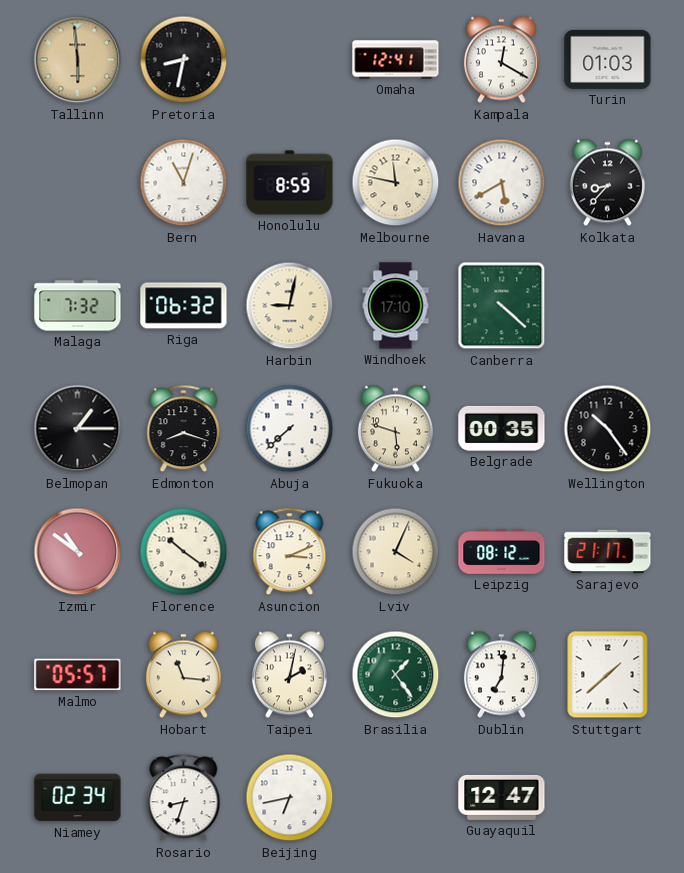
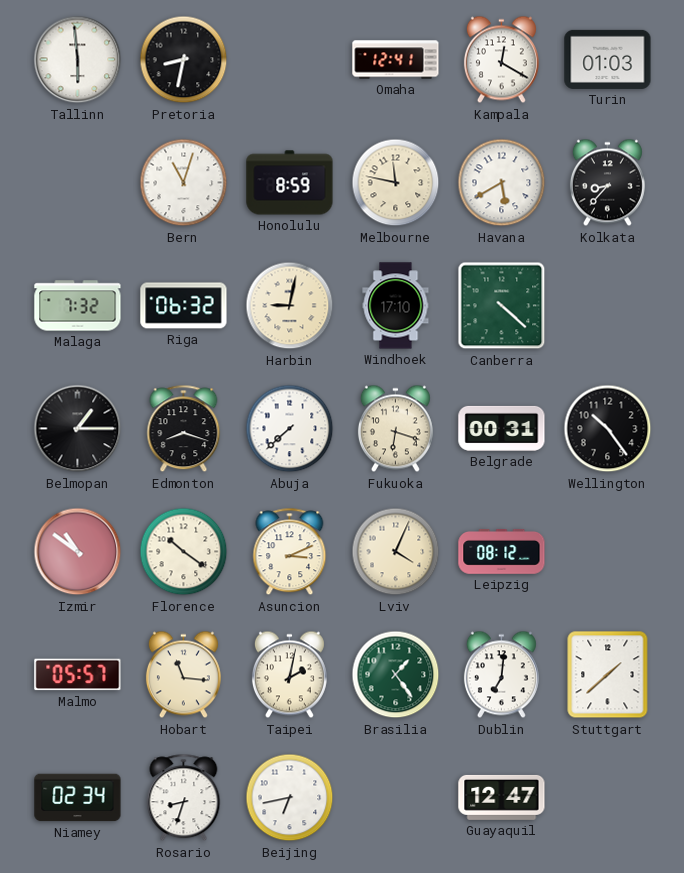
Tallinn dial: champagne -> white
Fukuoka: 5:48 -> 6:18
Belgrade: 00:35 -> 00:31
Sarajevo: 21:17 -> none
